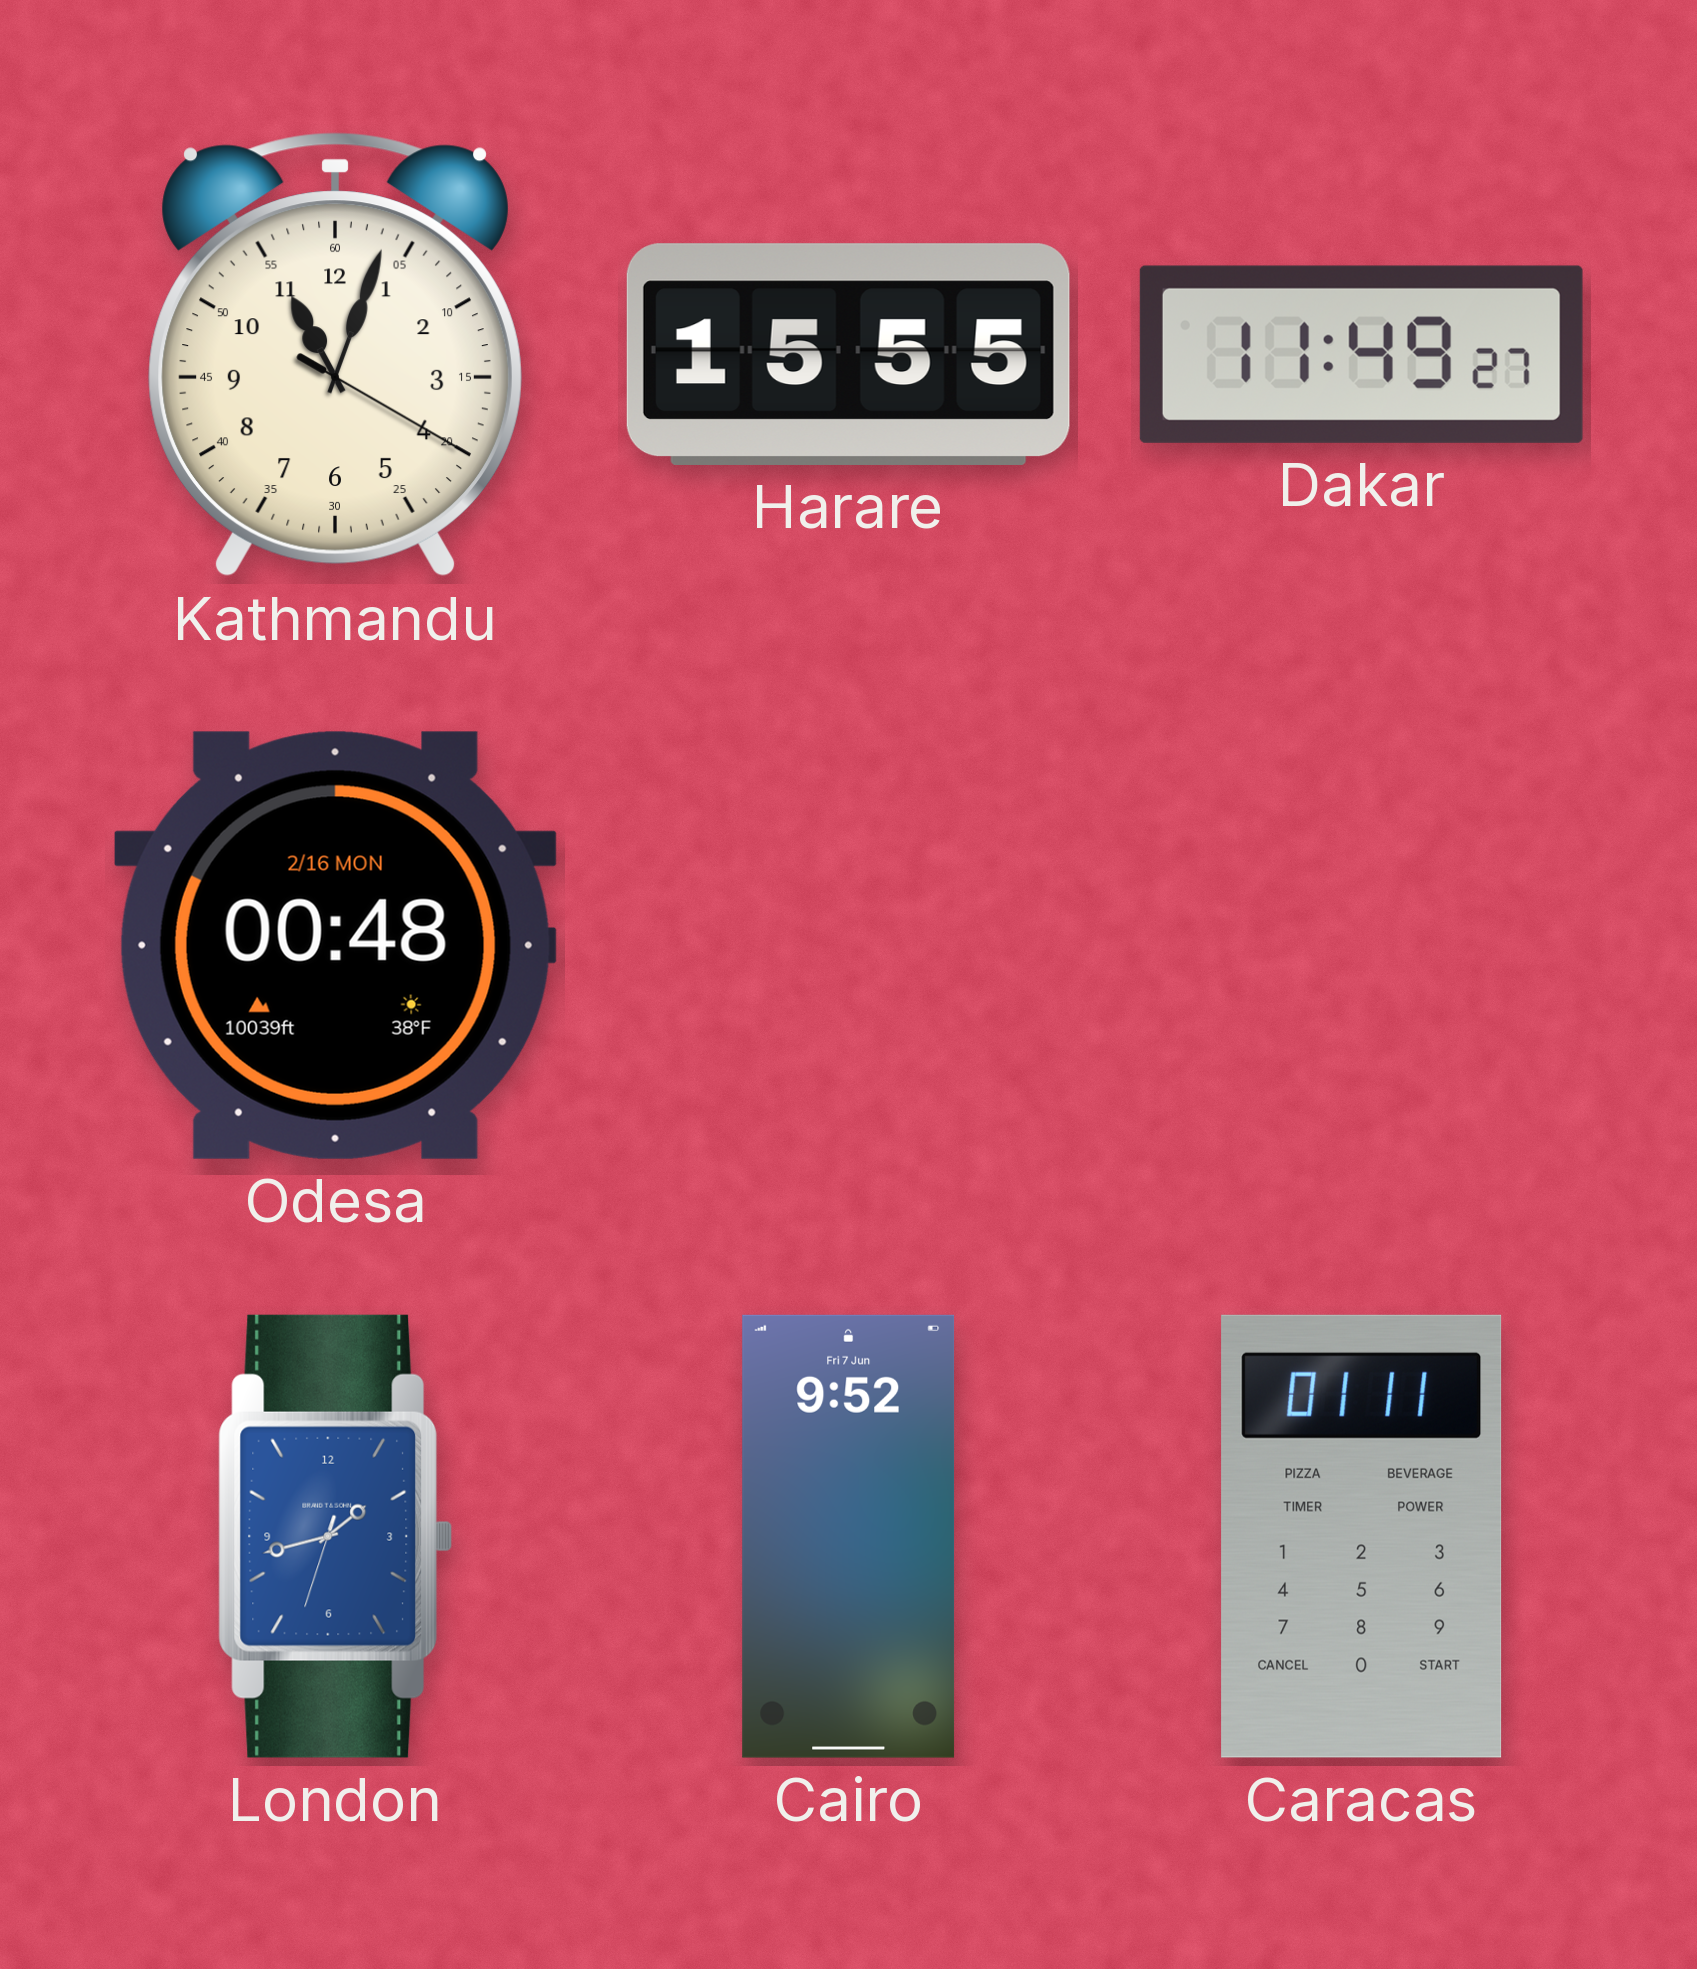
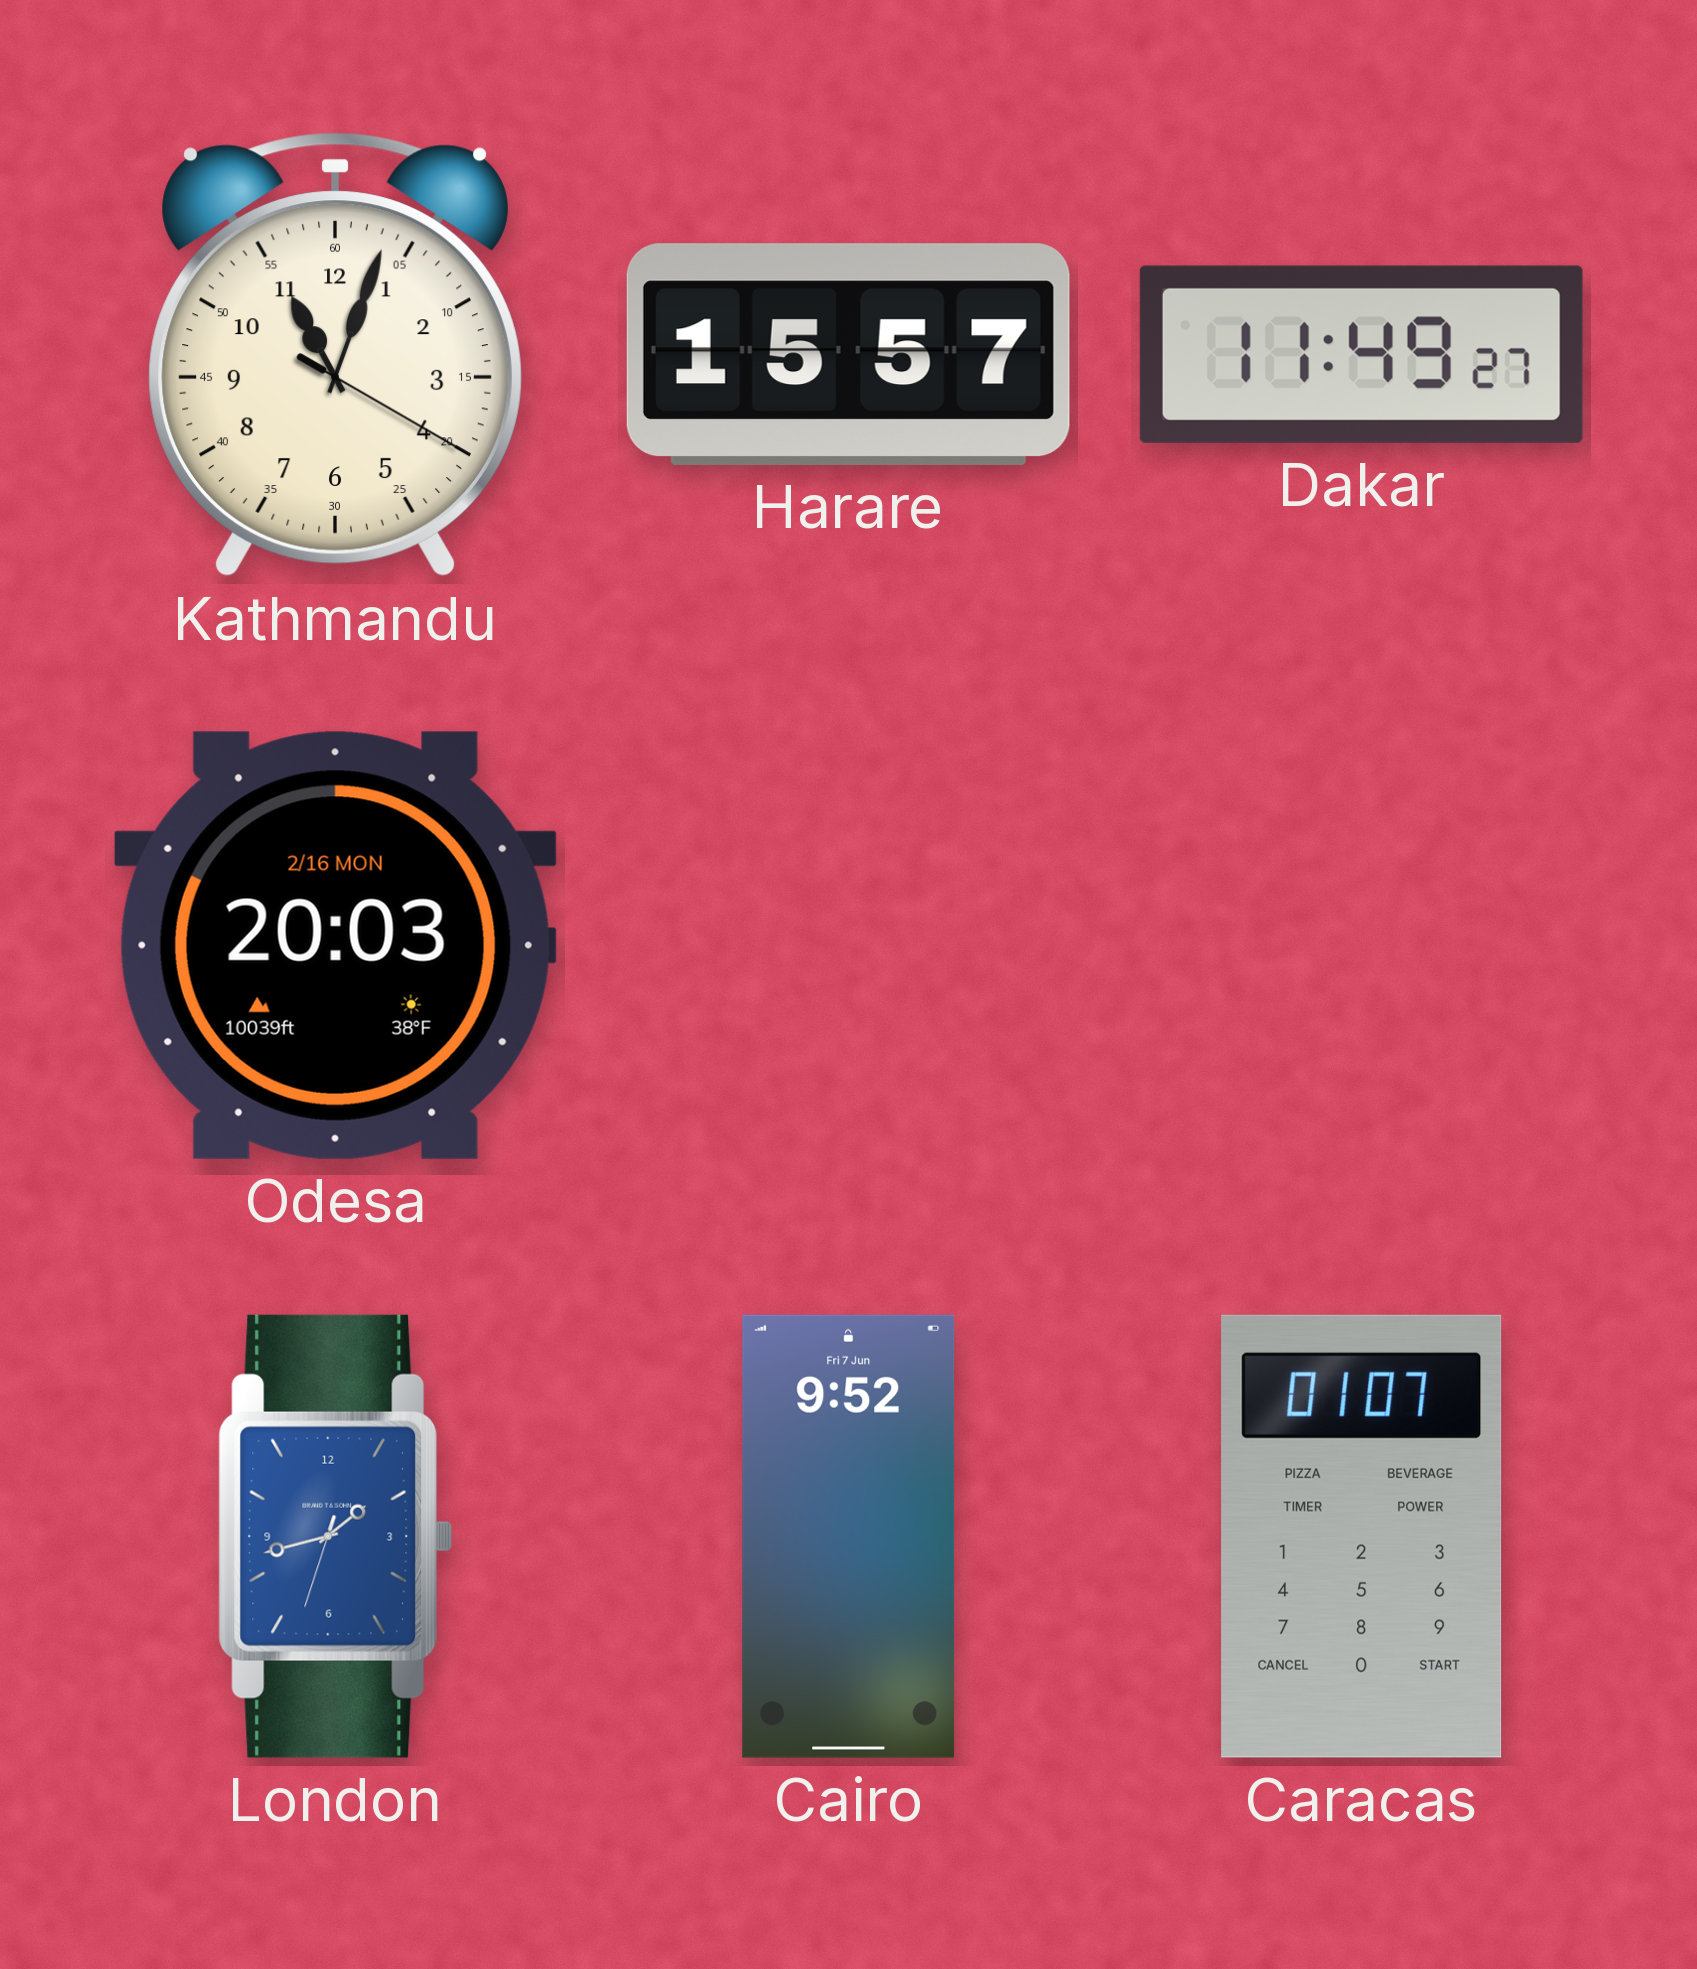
Harare: 15:55 -> 15:57
Odesa: 00:48 -> 20:03
Caracas: 01:11 -> 01:07
